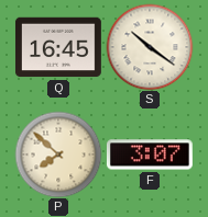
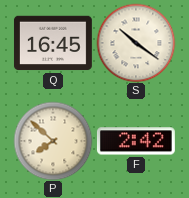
F: 3:07 -> 2:42
